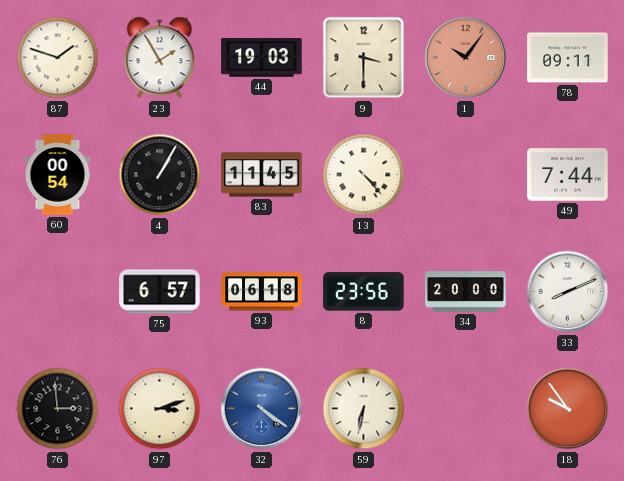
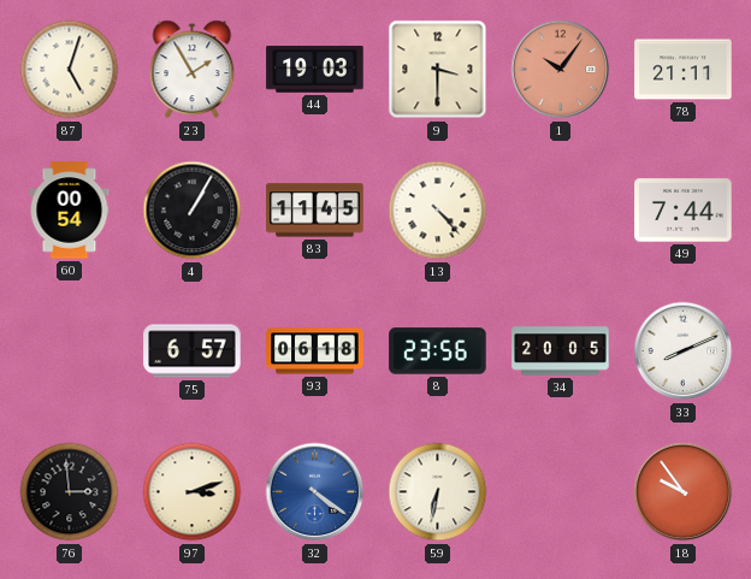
87: 1:48 -> 5:03
78: 09:11 -> 21:11
34: 20:00 -> 20:05
